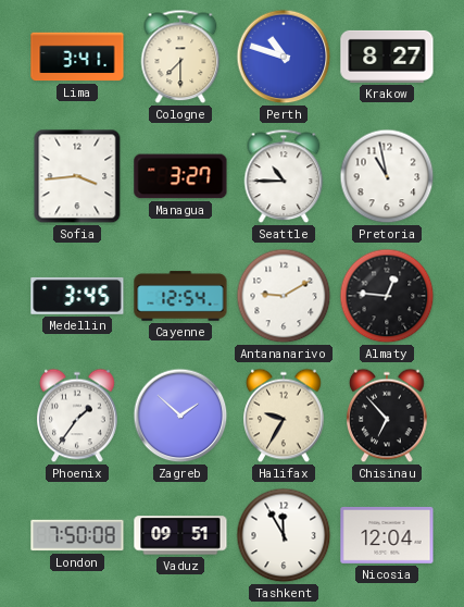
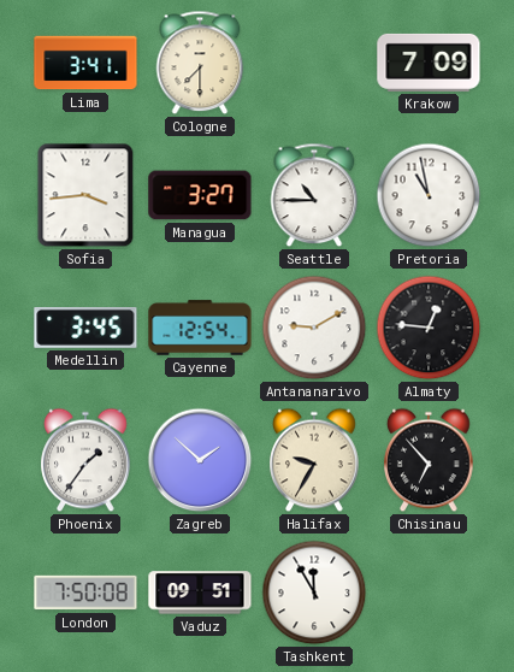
Perth: 10:48 -> none
Krakow: 8:27 -> 7:09
Nicosia: 12:04 -> none
